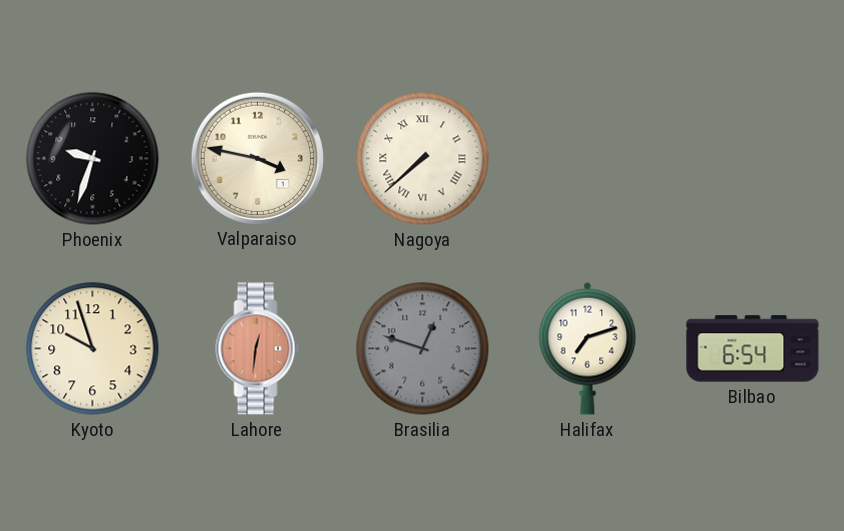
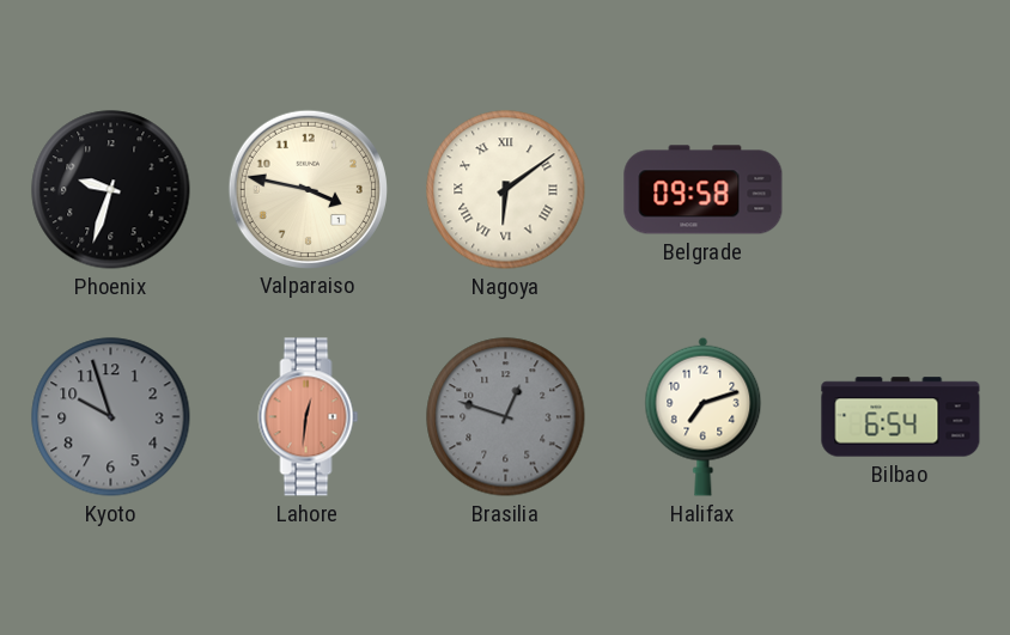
Nagoya: 7:38 -> 6:09
Belgrade: none -> 09:58
Kyoto dial: cream -> grey
